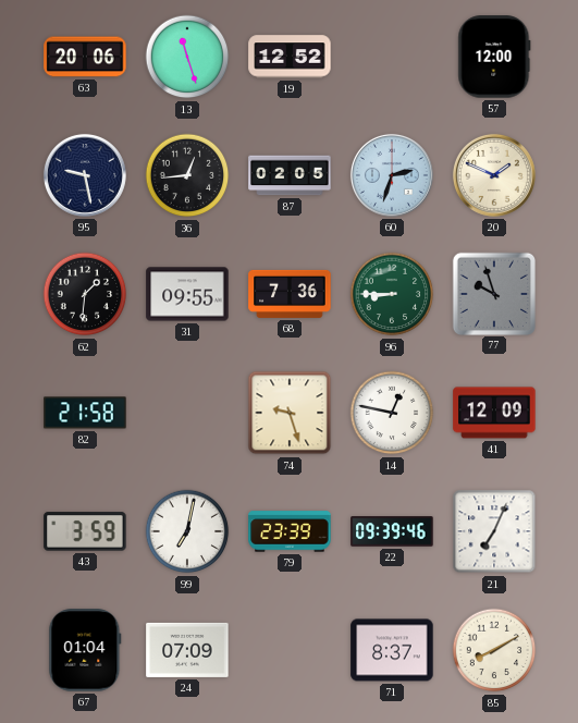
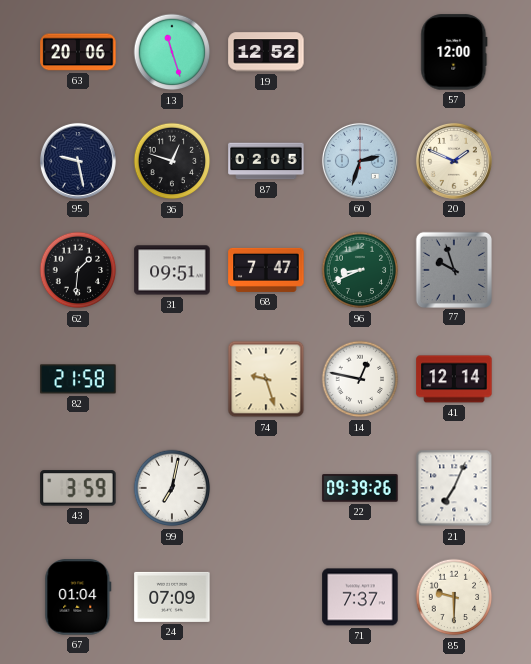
36: 12:44 -> 12:48
31: 09:55 -> 09:51
68: 7:36 -> 7:47
96: 8:45 -> 8:41
41: 12:09 -> 12:14
79: 23:39 -> none
22: 09:39:46 -> 09:39:26
71: 8:37 -> 7:37
85: 8:10 -> 9:30
